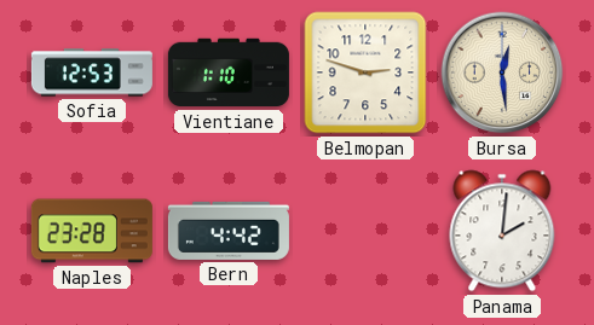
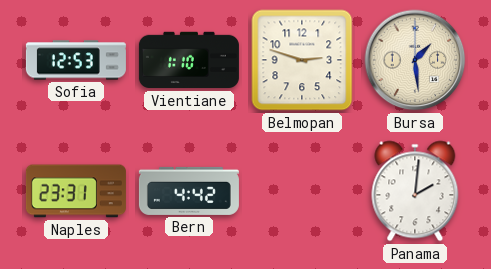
Bursa: 12:29 -> 1:29
Naples: 23:28 -> 23:31
